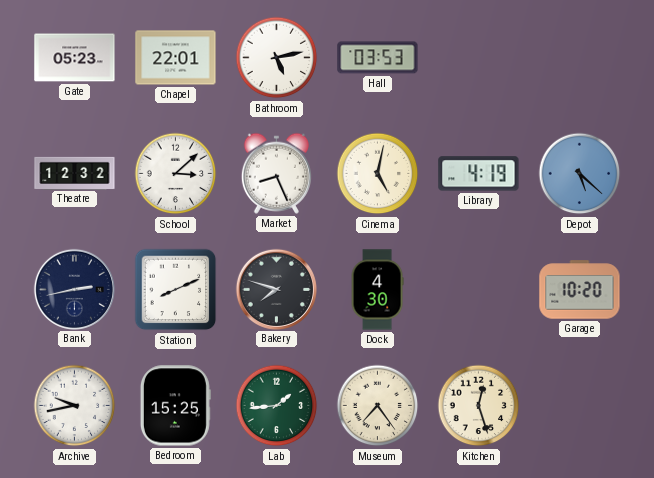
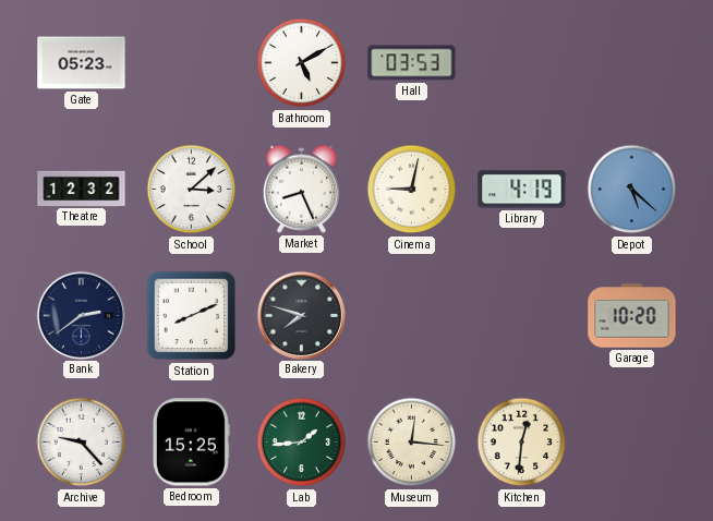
Chapel: 22:01 -> none
Bathroom: 5:13 -> 5:10
Cinema: 5:02 -> 9:02
Bank: 2:43 -> 2:39
Dock: 4:30 -> none
Archive: 9:43 -> 9:23
Museum: 7:24 -> 12:16
Kitchen: 12:27 -> 12:31
